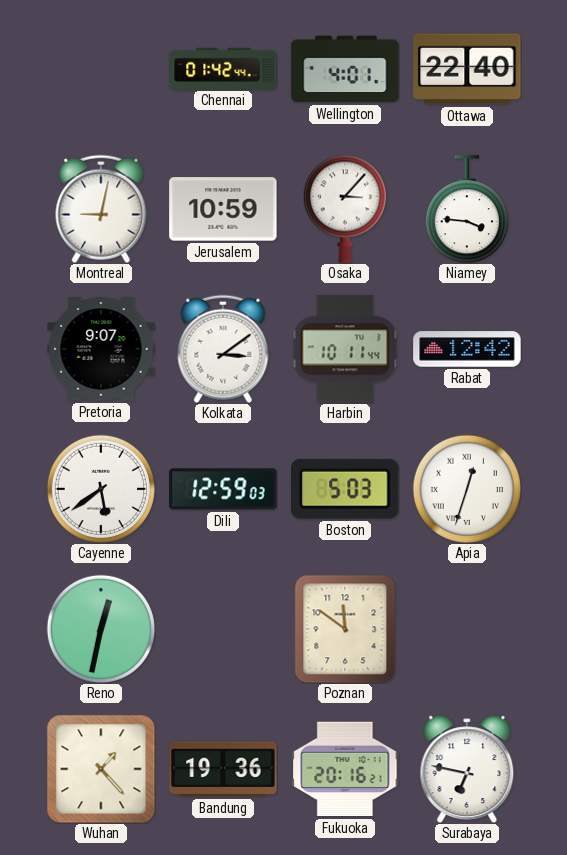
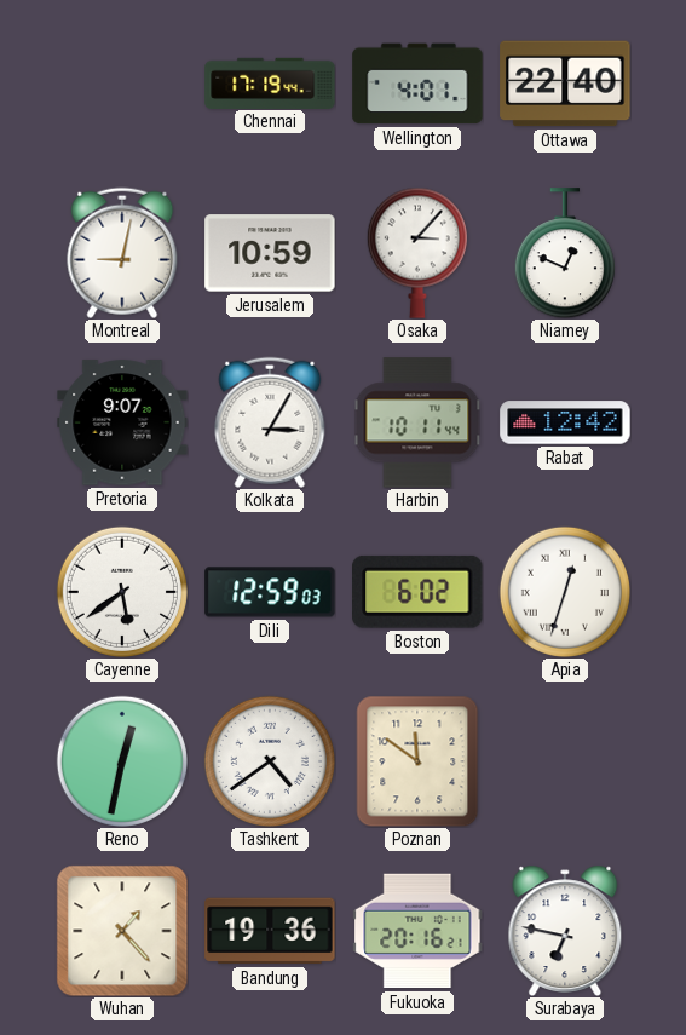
Chennai: 01:42 -> 17:19
Niamey: 3:46 -> 12:49
Kolkata: 3:09 -> 3:05
Boston: 5:03 -> 6:02
Tashkent: none -> 4:39
